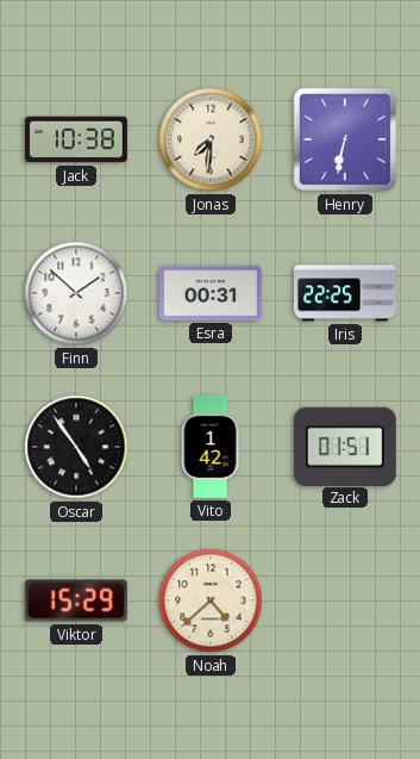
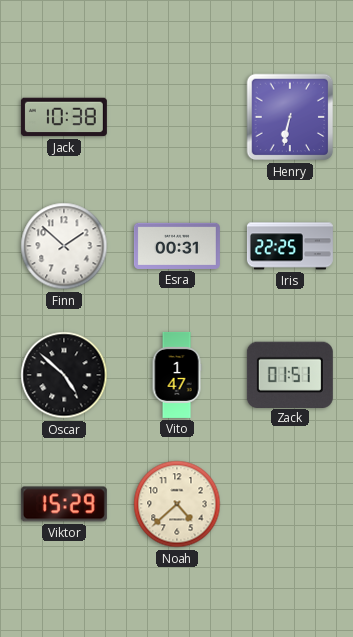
Jonas: 7:31 -> none
Oscar: 4:54 -> 4:52
Vito: 1:42 -> 1:47
